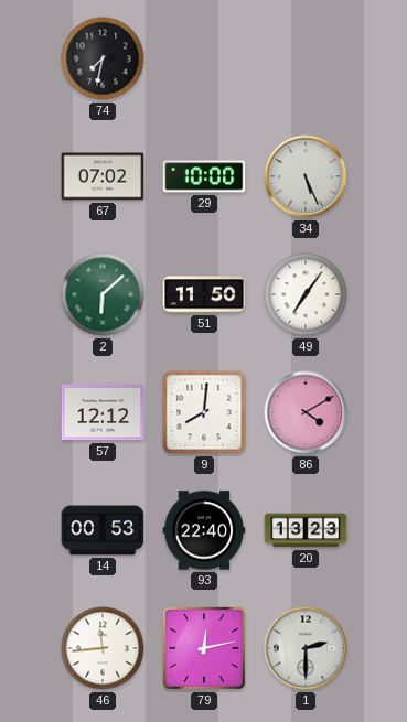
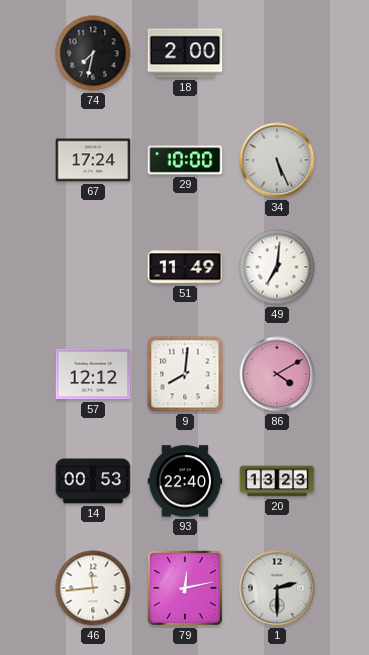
18: none -> 2:00
67: 07:02 -> 17:24
2: 6:08 -> none
51: 11:50 -> 11:49
49: 7:06 -> 7:01
